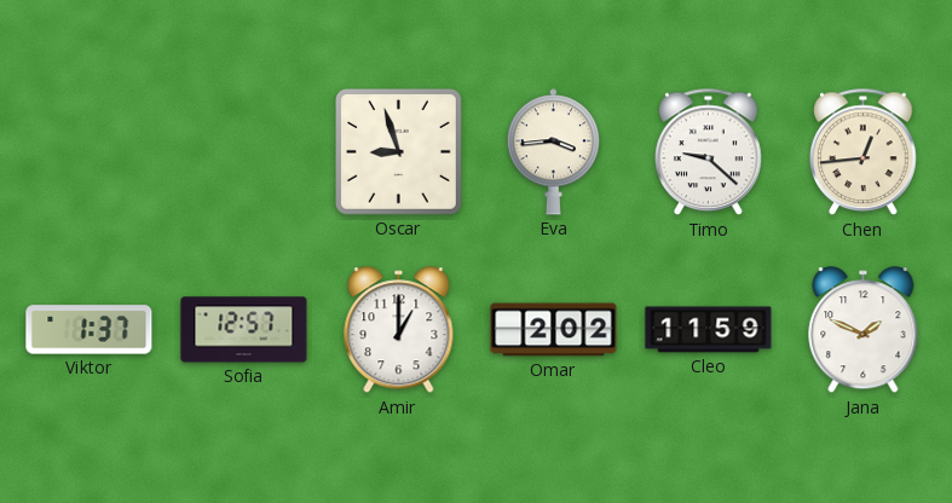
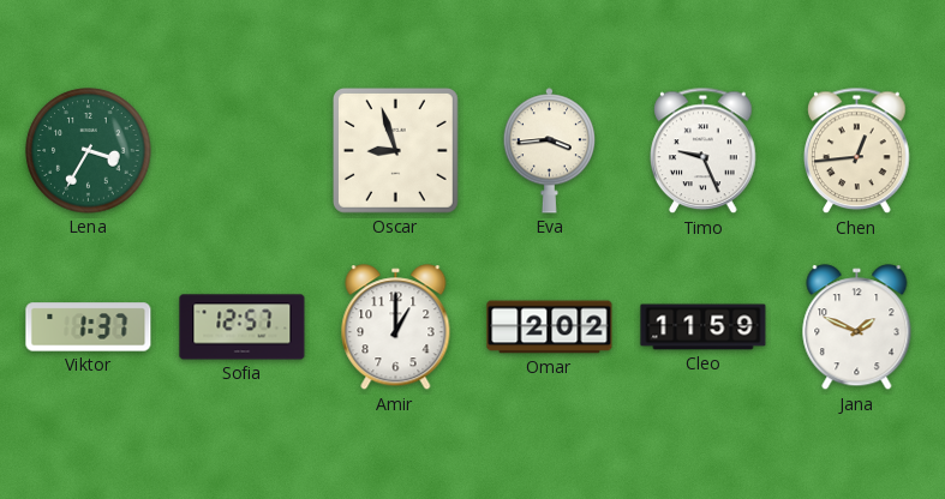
Lena: none -> 3:35
Timo: 9:22 -> 9:26
